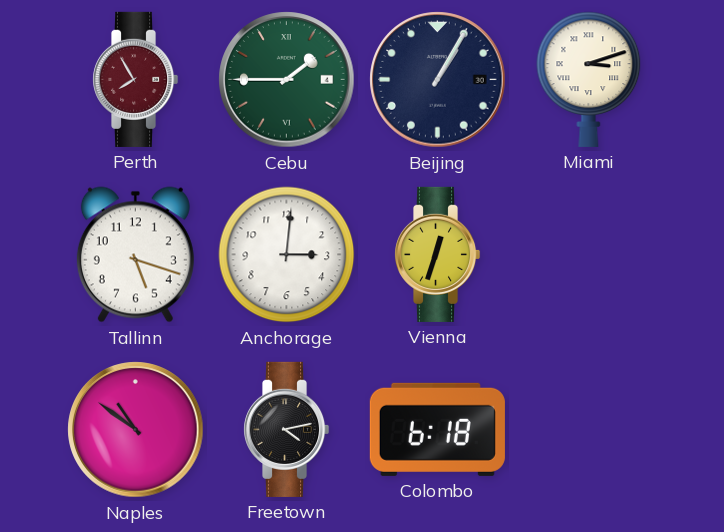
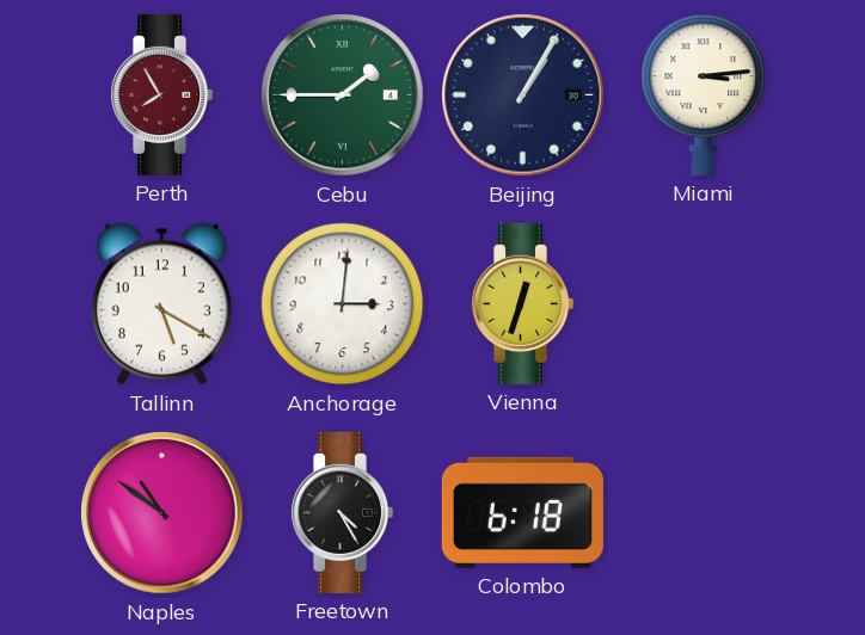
Miami: 3:12 -> 3:14
Tallinn: 5:18 -> 5:20
Freetown: 4:13 -> 4:25
